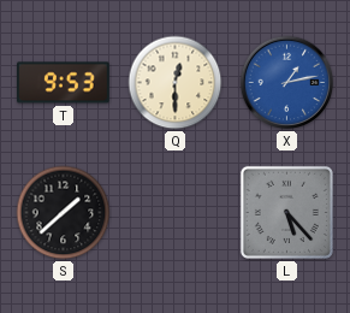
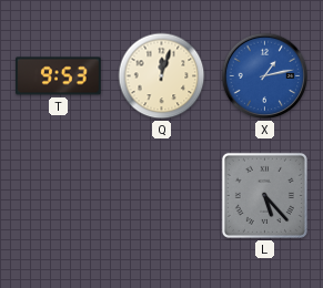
Q: 12:30 -> 12:03
S: 1:38 -> none
